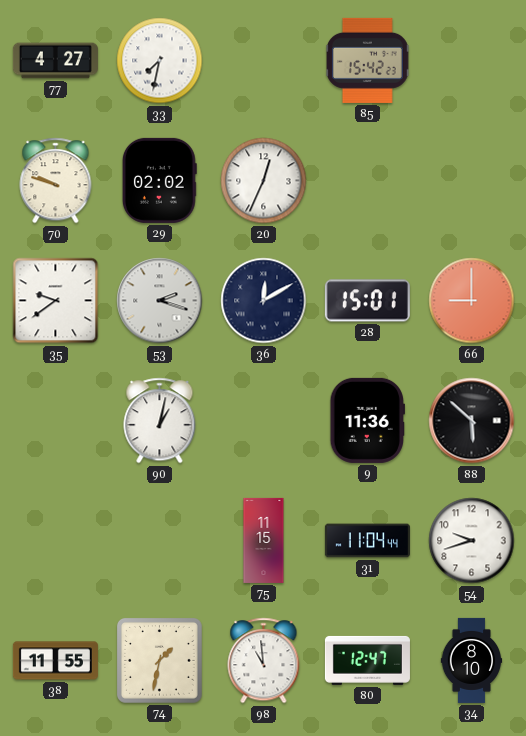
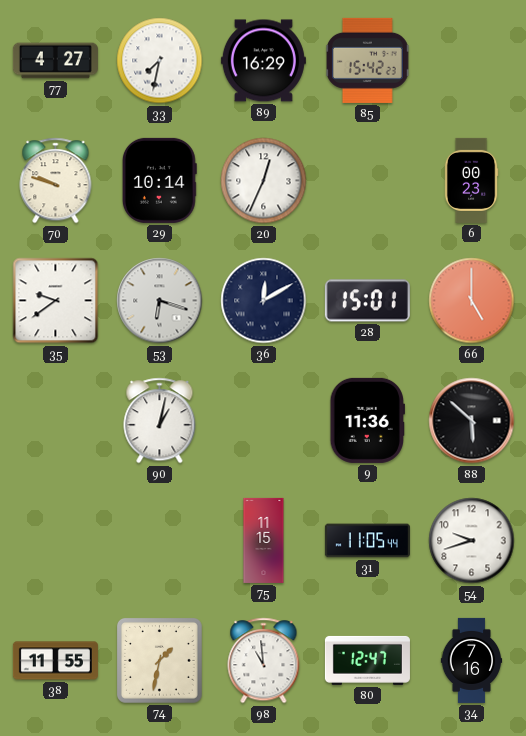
89: none -> 16:29
29: 02:02 -> 10:14
6: none -> 00:23
53: 2:18 -> 6:18
66: 9:00 -> 5:00
31: 11:04 -> 11:05
34: 8:10 -> 7:16
